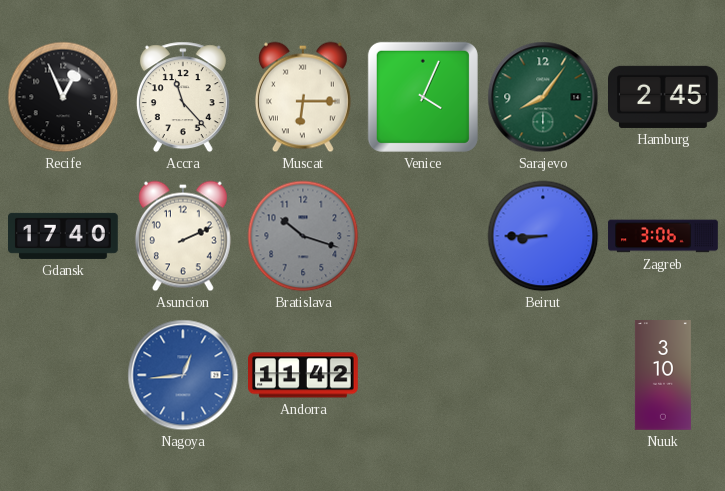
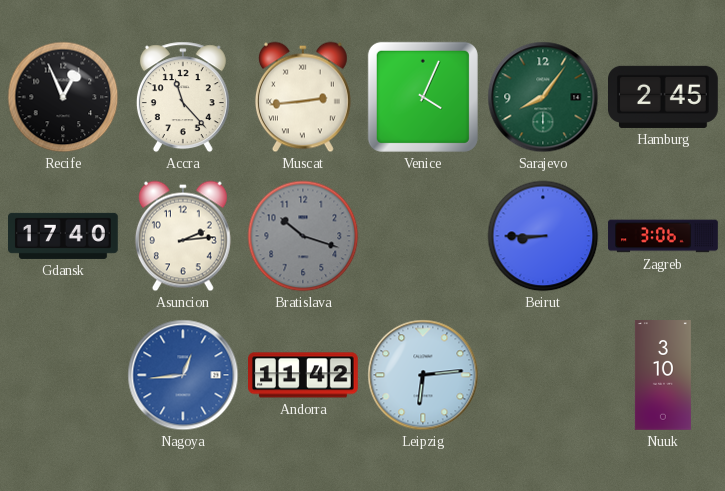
Muscat: 6:15 -> 2:44
Asuncion: 2:11 -> 2:14
Leipzig: none -> 6:14
